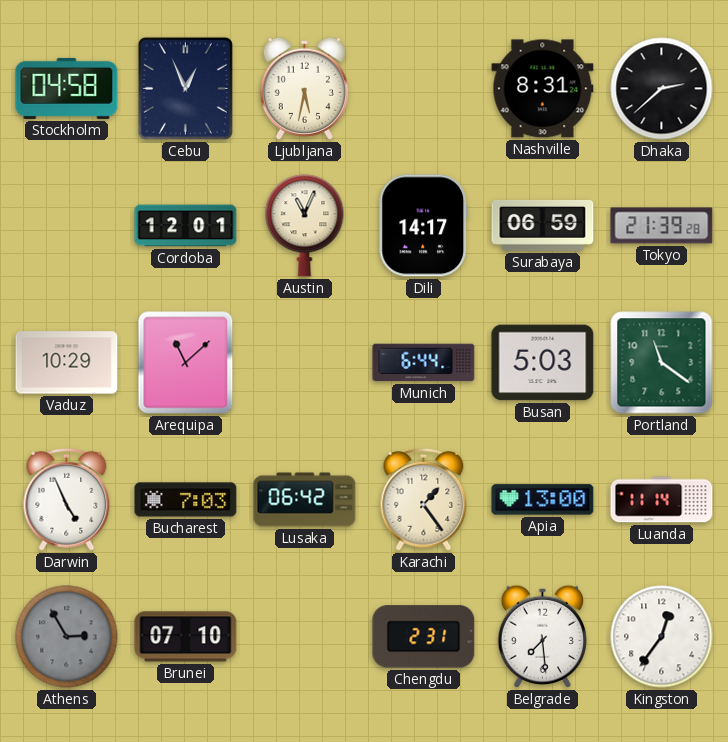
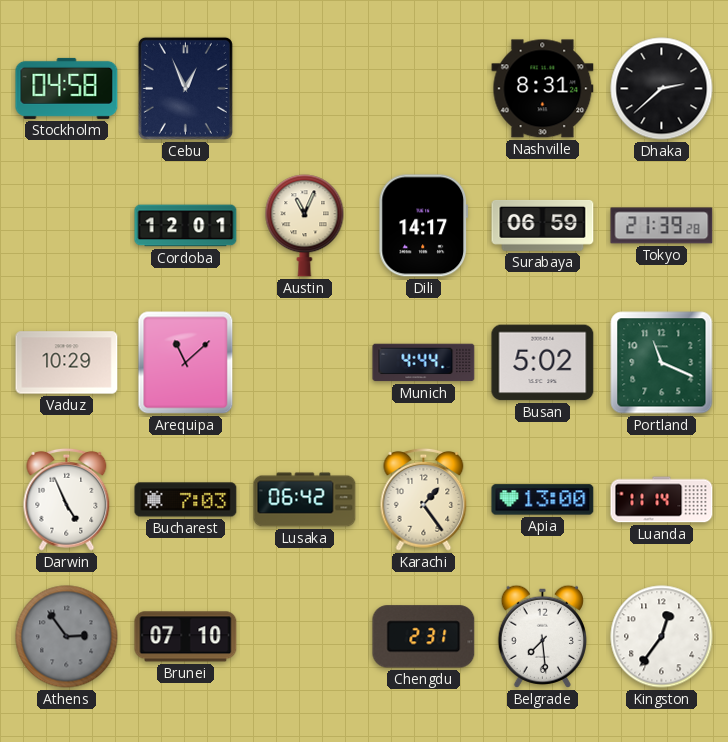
Ljubljana: 5:32 -> none
Munich: 6:44 -> 4:44
Busan: 5:03 -> 5:02
Portland: 11:21 -> 11:19
Athens: 2:55 -> 2:54
